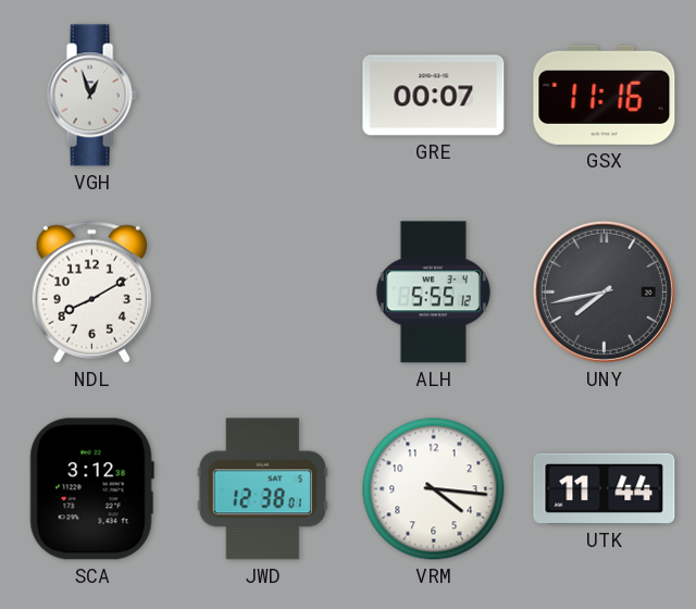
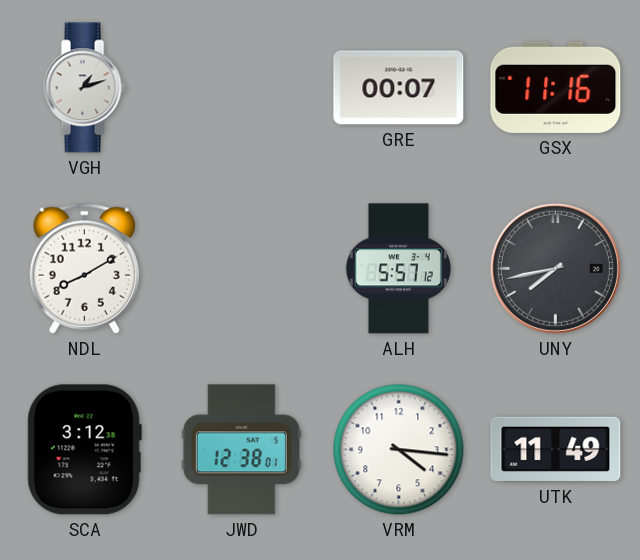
VGH: 12:57 -> 1:12
ALH: 5:55 -> 5:57
UTK: 11:44 -> 11:49
